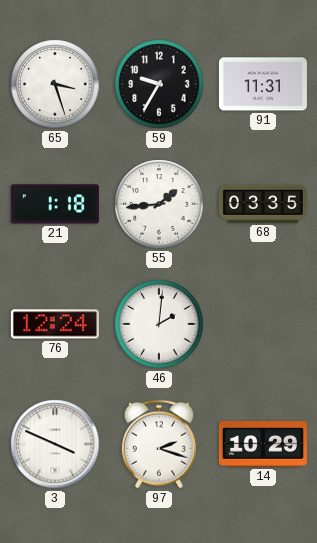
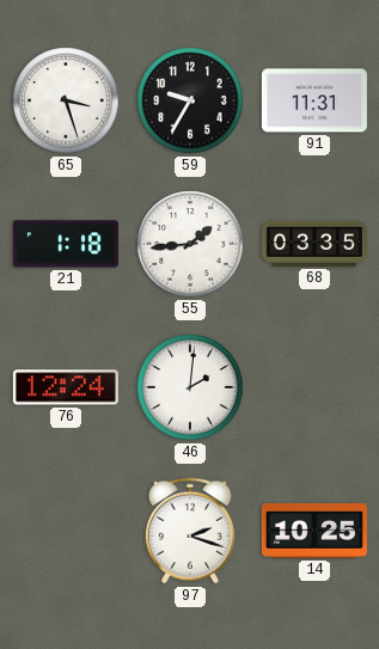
3: 3:49 -> none
14: 10:29 -> 10:25
